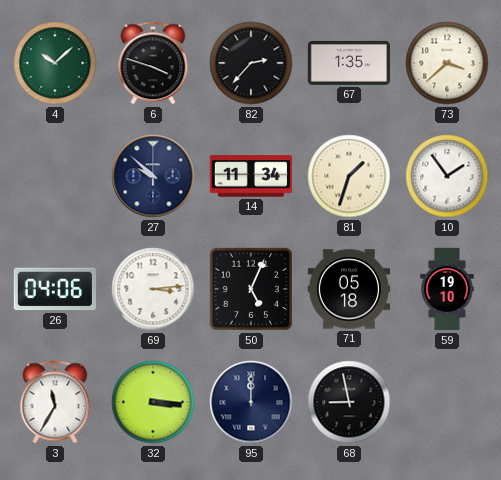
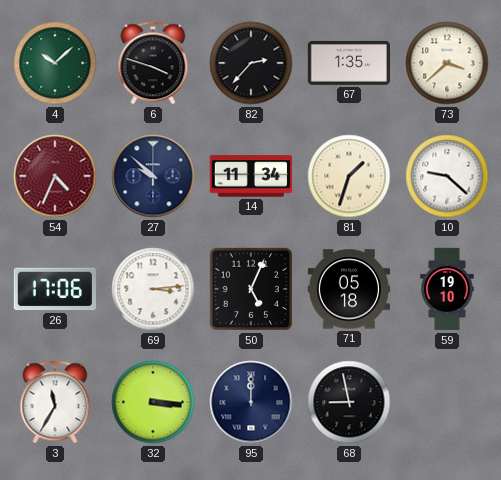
54: none -> 4:34
10: 1:54 -> 9:22
26: 04:06 -> 17:06
